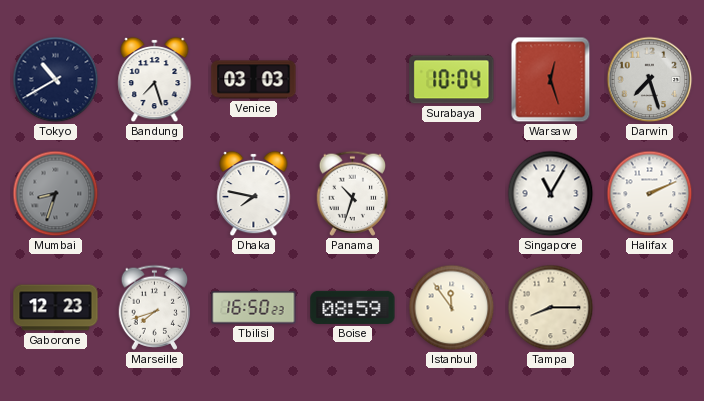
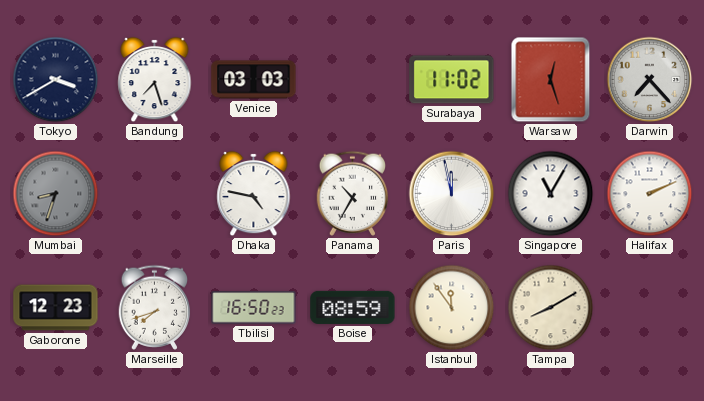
Tokyo: 10:40 -> 3:40
Surabaya: 10:04 -> 11:02
Darwin: 7:27 -> 7:23
Dhaka: 7:47 -> 4:47
Panama: 10:33 -> 10:35
Paris: none -> 11:58
Tampa: 8:15 -> 8:10
